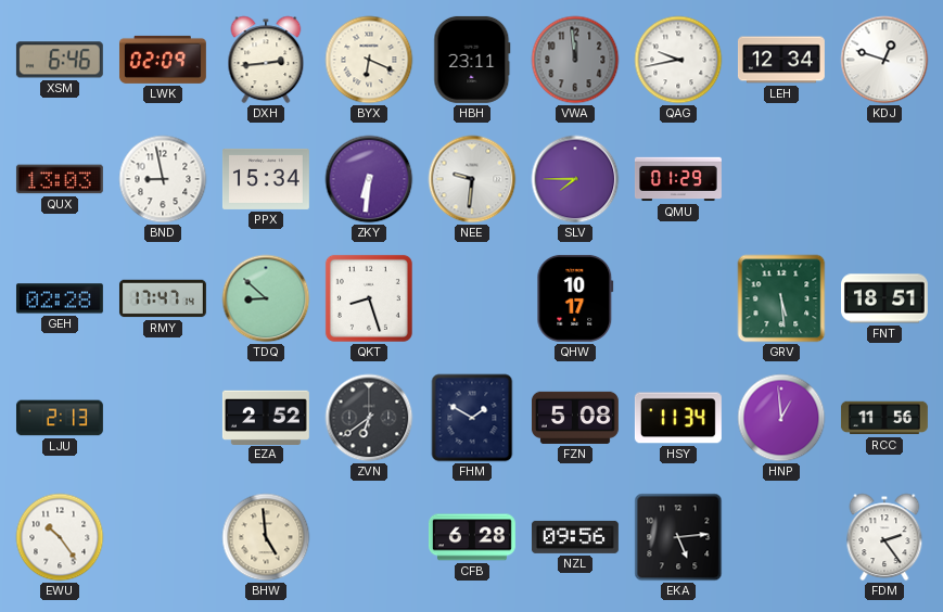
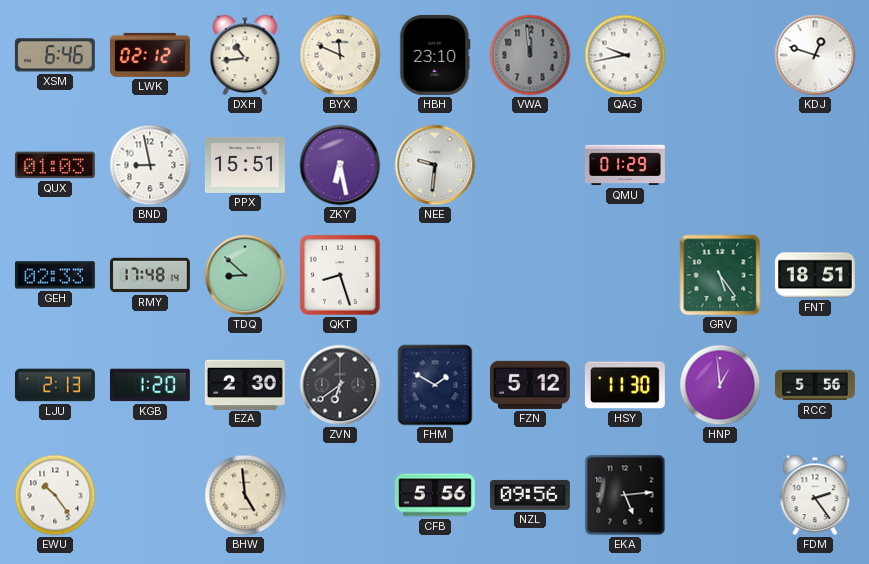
LWK: 02:09 -> 02:12
DXH: 2:44 -> 10:44
BYX: 6:19 -> 11:49
HBH: 23:11 -> 23:10
LEH: 12:34 -> none
QUX: 13:03 -> 01:03
PPX: 15:34 -> 15:51
ZKY: 6:31 -> 6:28
SLV: 7:45 -> none
GEH: 02:28 -> 02:33
RMY: 17:47 -> 17:48
QHW: 10:17 -> none
GRV: 5:29 -> 5:24
KGB: none -> 1:20
EZA: 2:52 -> 2:30
FZN: 5:08 -> 5:12
HSY: 11:34 -> 11:30
RCC: 11:56 -> 5:56
CFB: 6:28 -> 5:56
